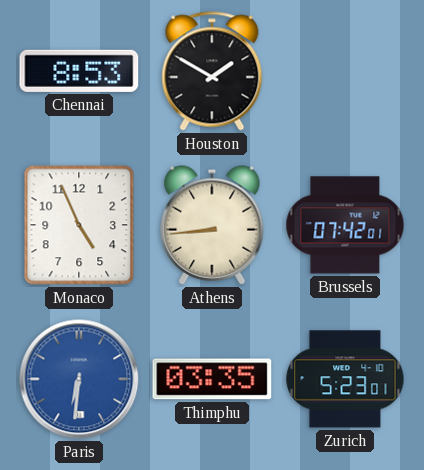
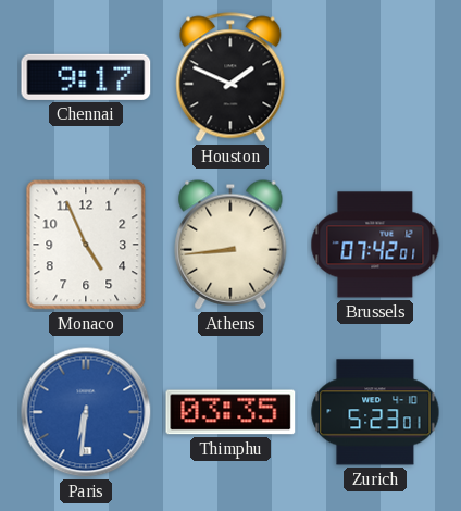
Chennai: 8:53 -> 9:17
Houston: 1:50 -> 1:49
